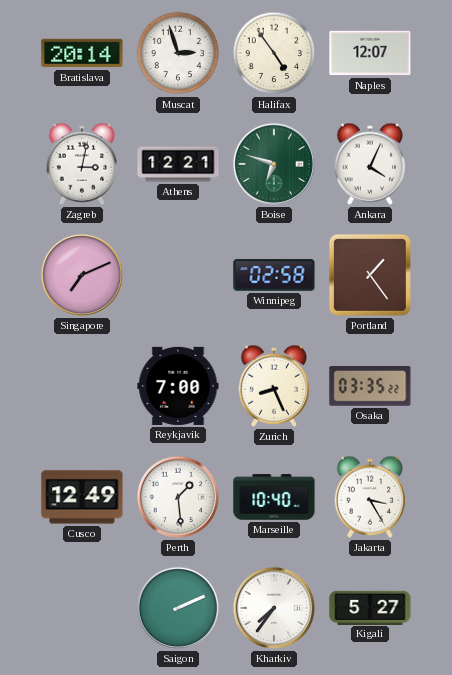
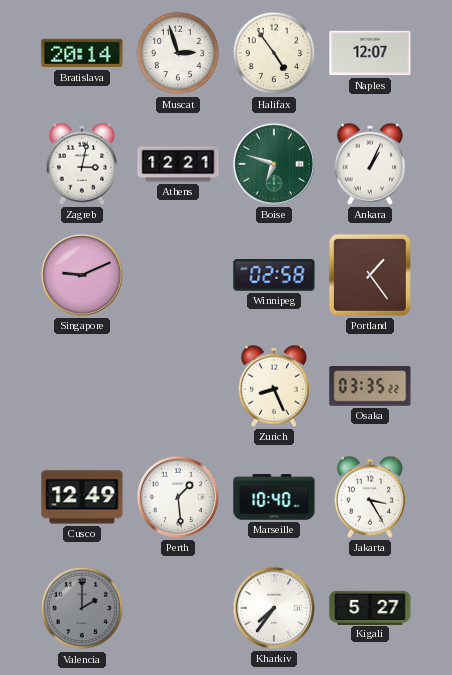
Ankara: 4:04 -> 1:04
Singapore: 7:11 -> 9:11
Reykjavik: 7:00 -> none
Valencia: none -> 2:00
Saigon: 2:11 -> none
